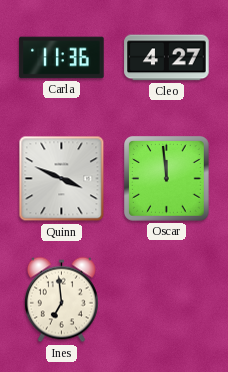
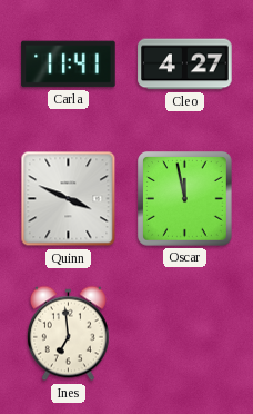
Carla: 11:36 -> 11:41
Oscar: 11:59 -> 11:58
